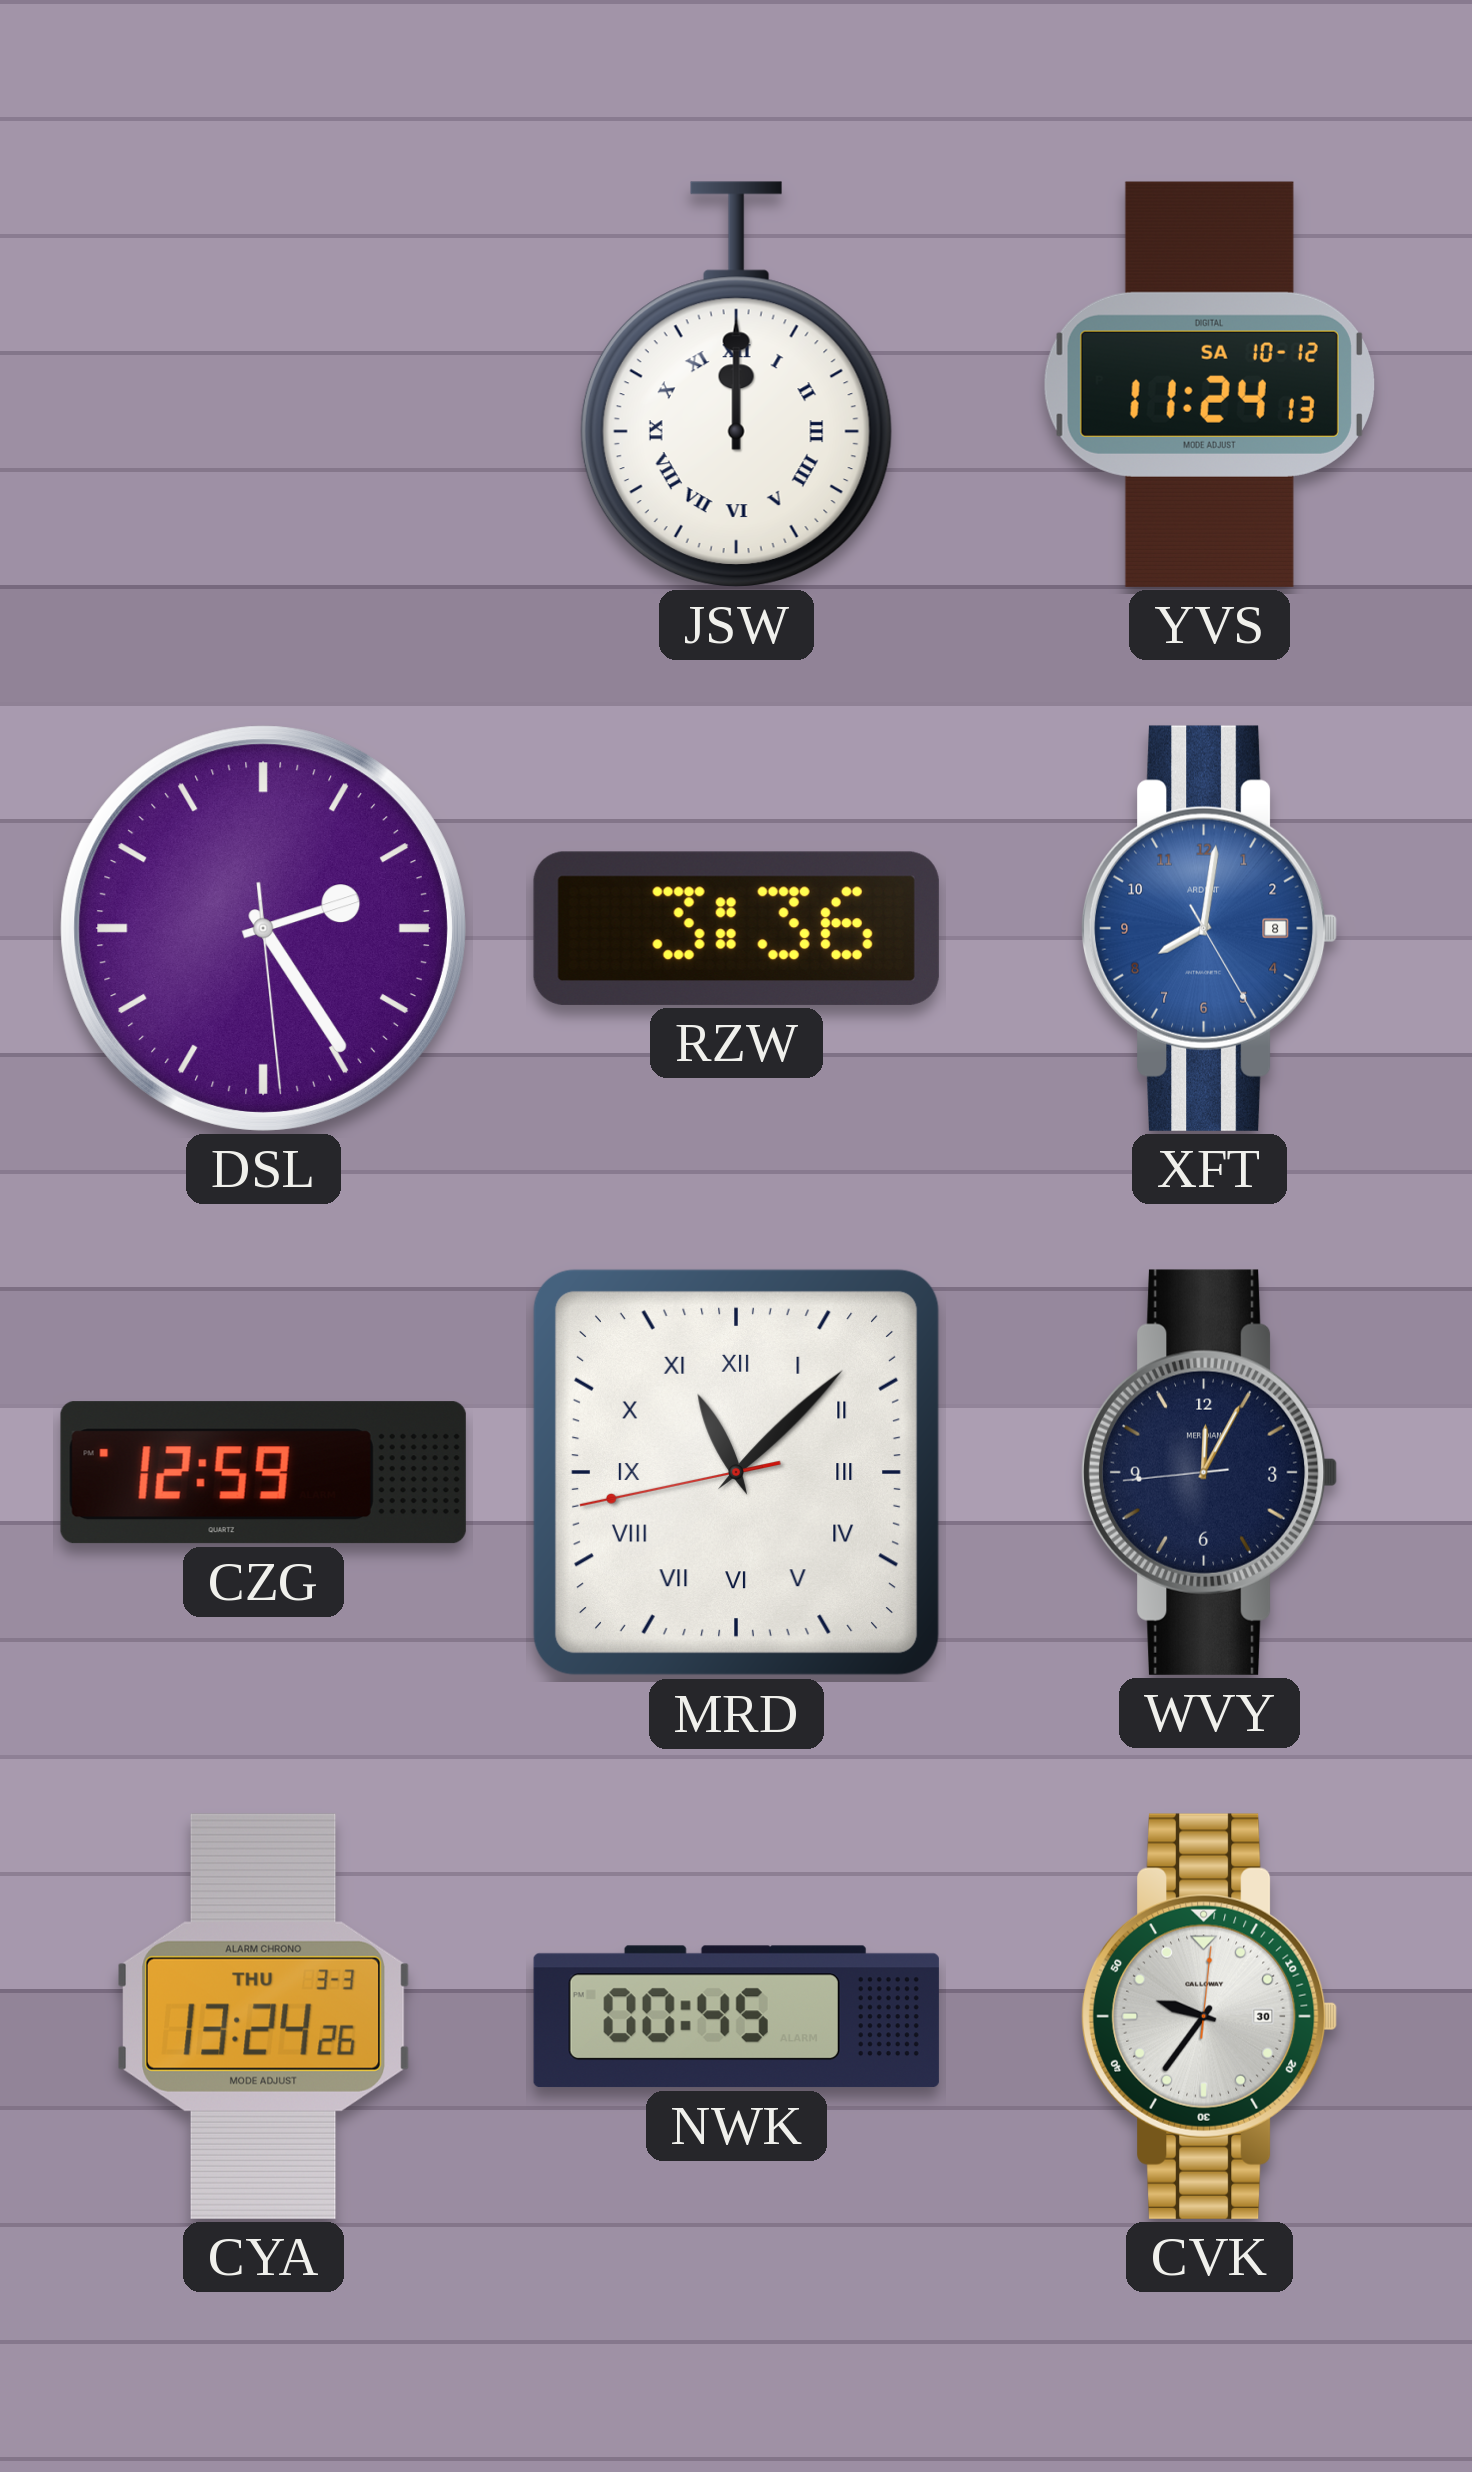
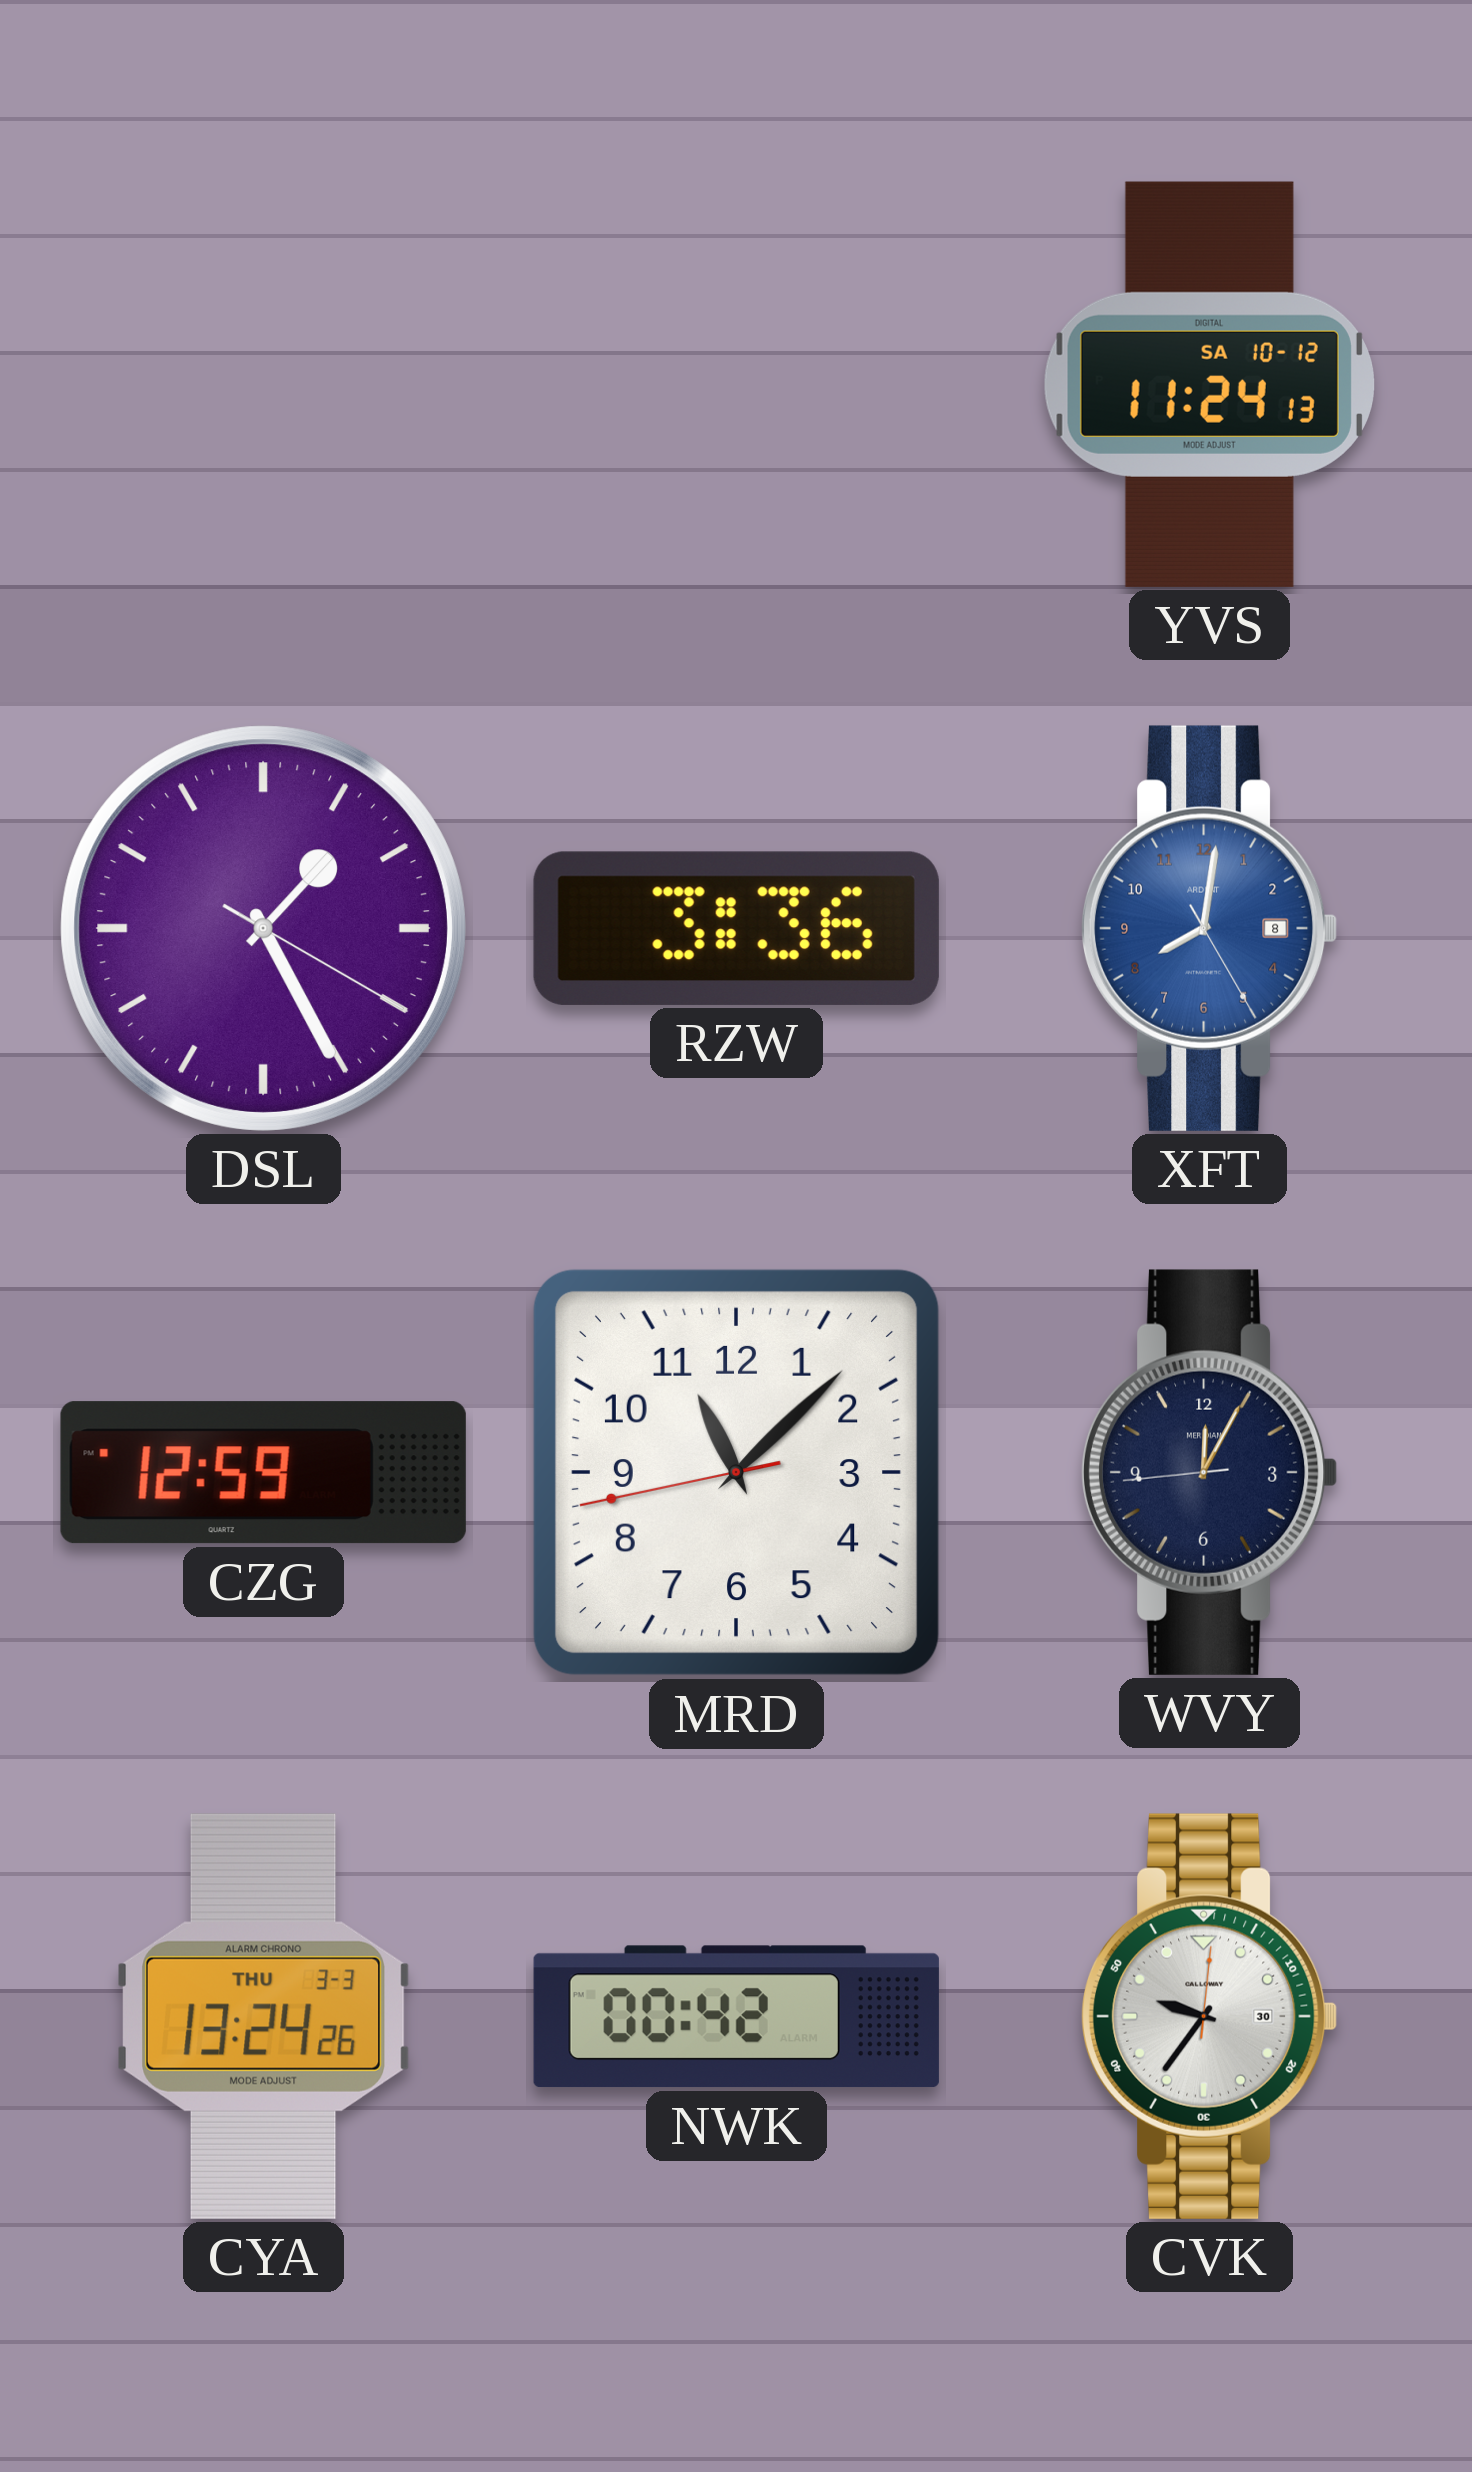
JSW: 12:00 -> none
DSL: 2:24 -> 1:25
MRD numerals: Roman -> Arabic
NWK: 00:45 -> 00:42
